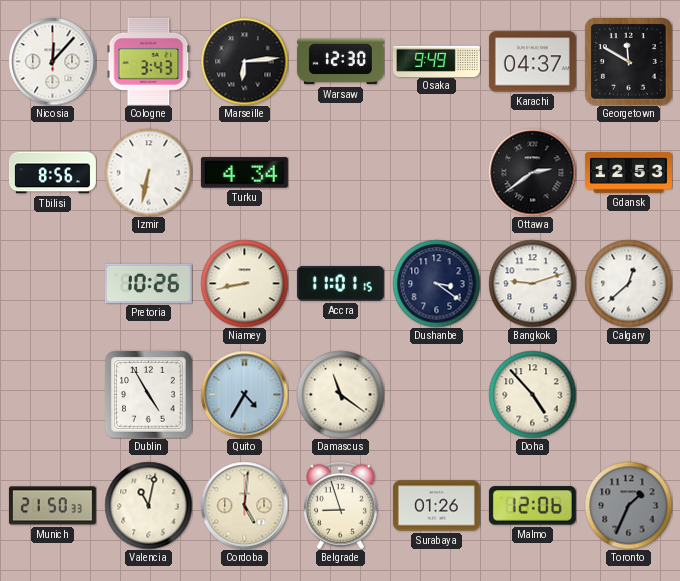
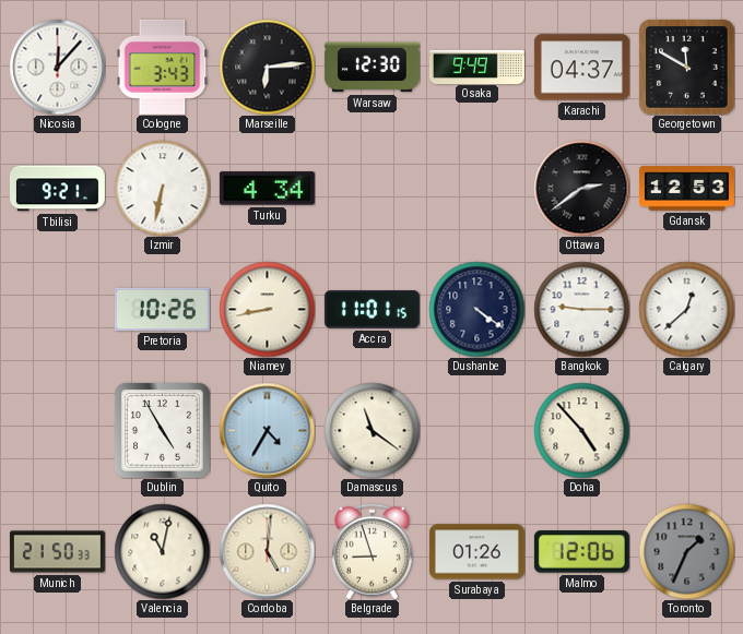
Tbilisi: 8:56 -> 9:21
Dushanbe: 3:21 -> 4:21
Bangkok: 9:12 -> 9:15
